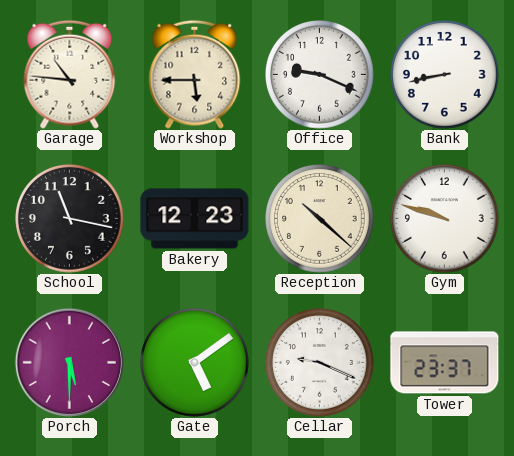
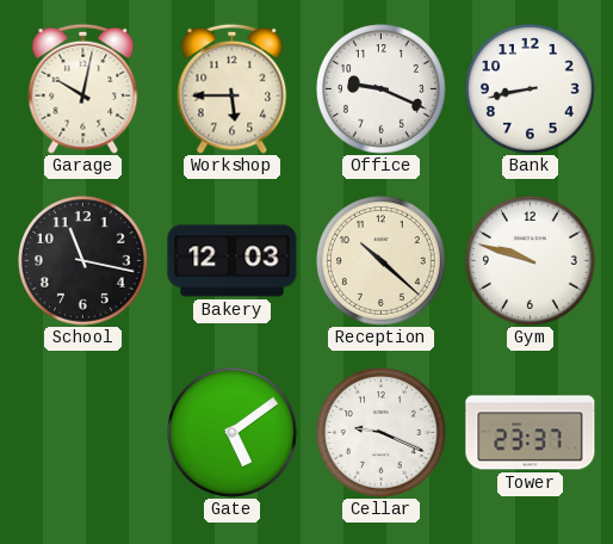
Garage: 10:46 -> 10:02
Bakery: 12:23 -> 12:03
Porch: 5:30 -> none
